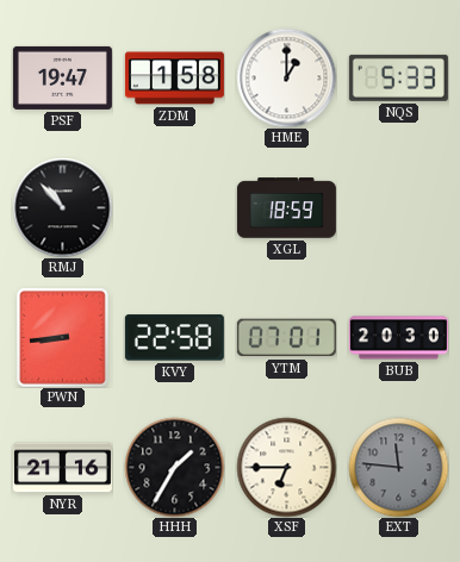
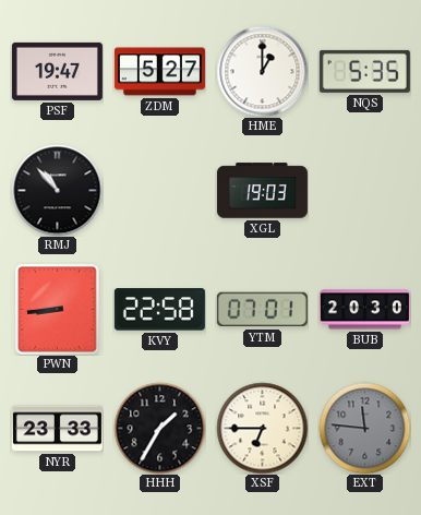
ZDM: 1:58 -> 5:27
NQS: 5:33 -> 5:35
XGL: 18:59 -> 19:03
NYR: 21:16 -> 23:33
